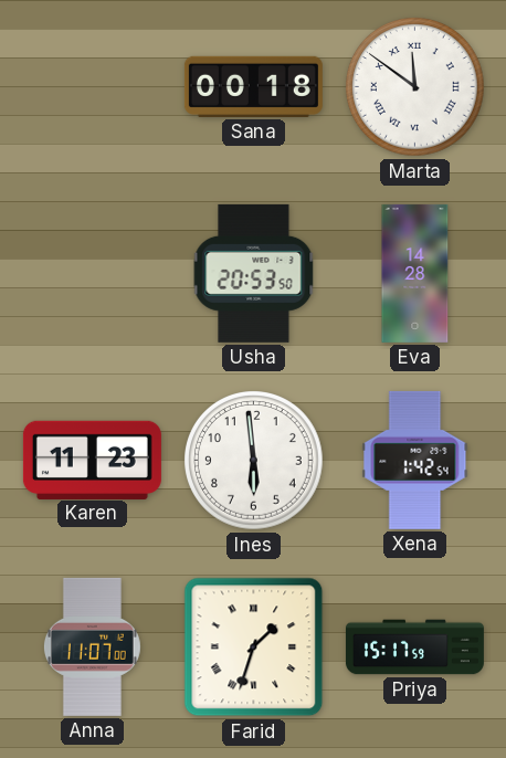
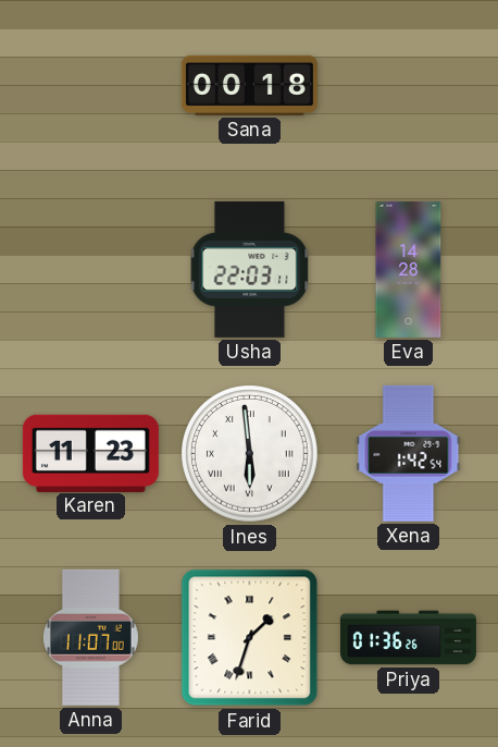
Marta: 11:51 -> none
Usha: 20:53 -> 22:03
Ines numerals: Arabic -> Roman
Priya: 15:17 -> 01:36
